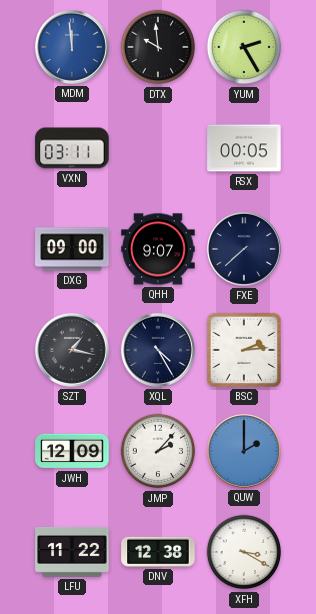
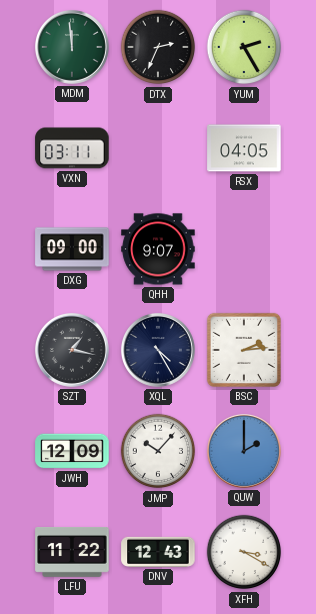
MDM dial: blue -> green
DTX: 9:59 -> 2:34
RSX: 00:05 -> 04:05
FXE: 7:38 -> none
JMP: 2:07 -> 10:07
DNV: 12:38 -> 12:43
